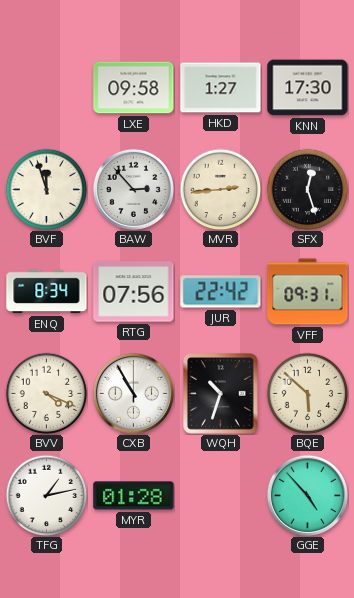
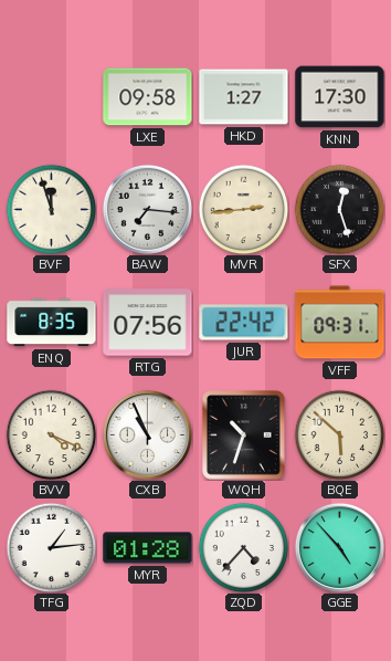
BAW: 2:53 -> 7:16
ENQ: 8:34 -> 8:35
CXB: 10:55 -> 10:56
TFG: 1:13 -> 1:14
ZQD: none -> 4:37
